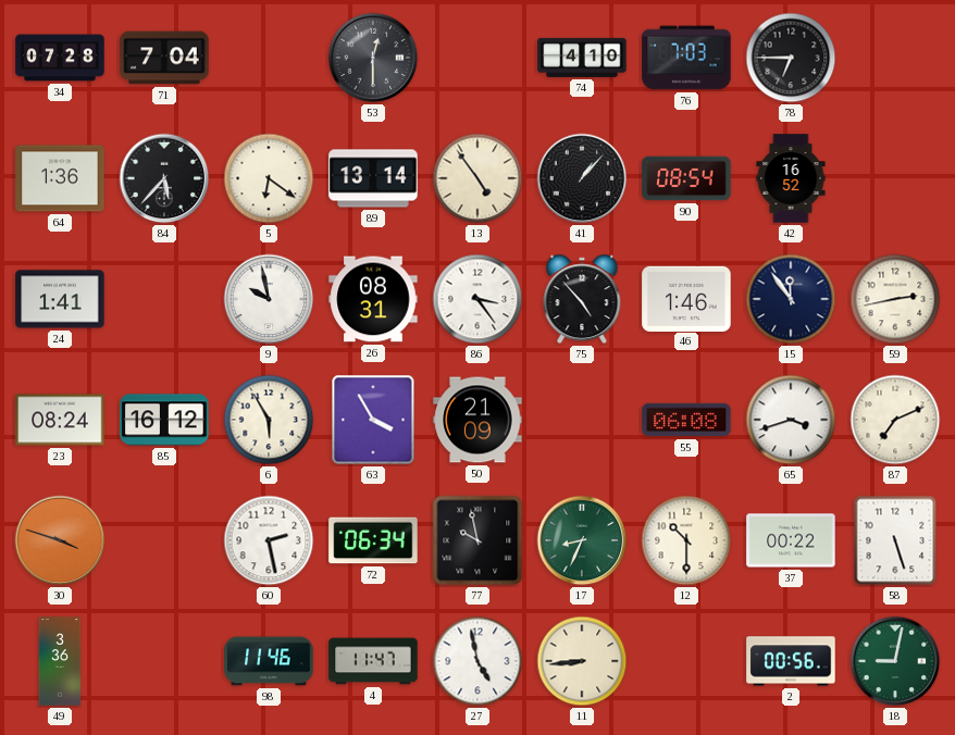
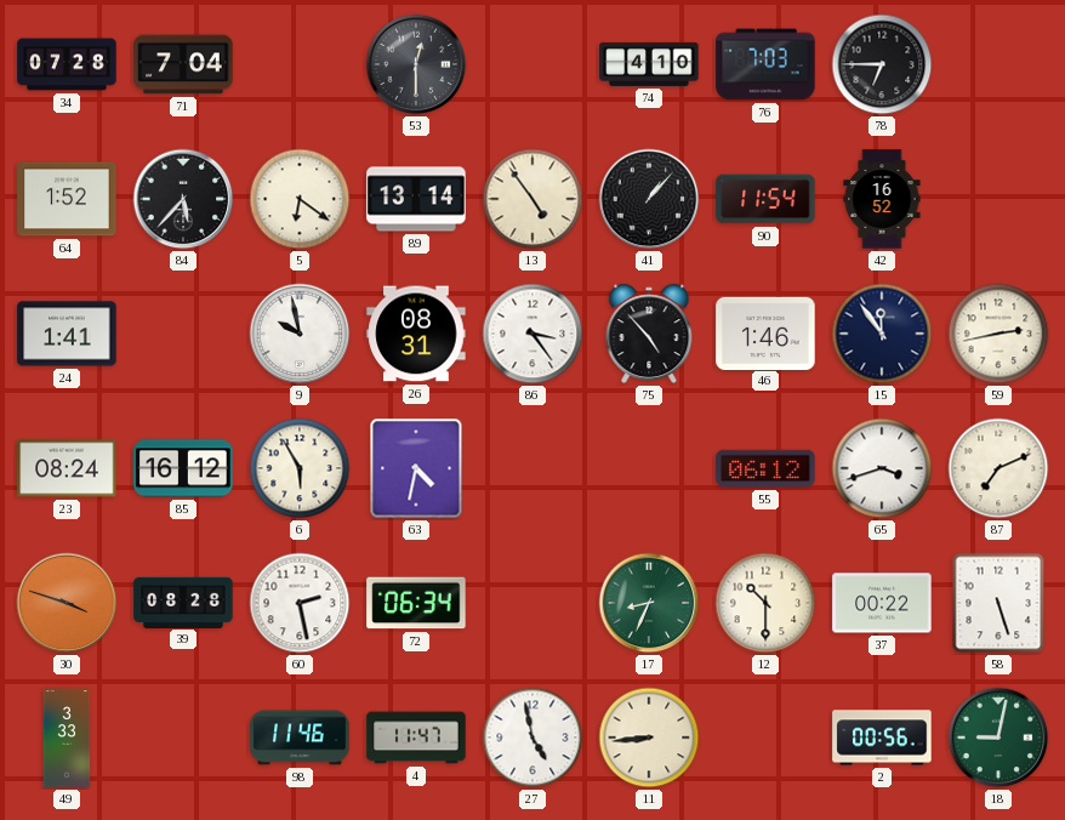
64: 1:36 -> 1:52
90: 08:54 -> 11:54
63: 3:55 -> 4:32
50: 21:09 -> none
55: 06:08 -> 06:12
39: none -> 08:28
77: 9:58 -> none
49: 3:36 -> 3:33
